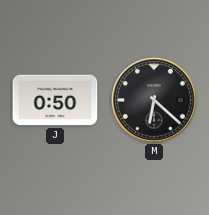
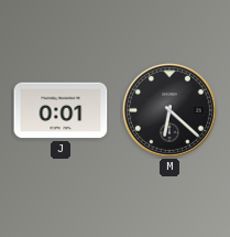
J: 0:50 -> 0:01
